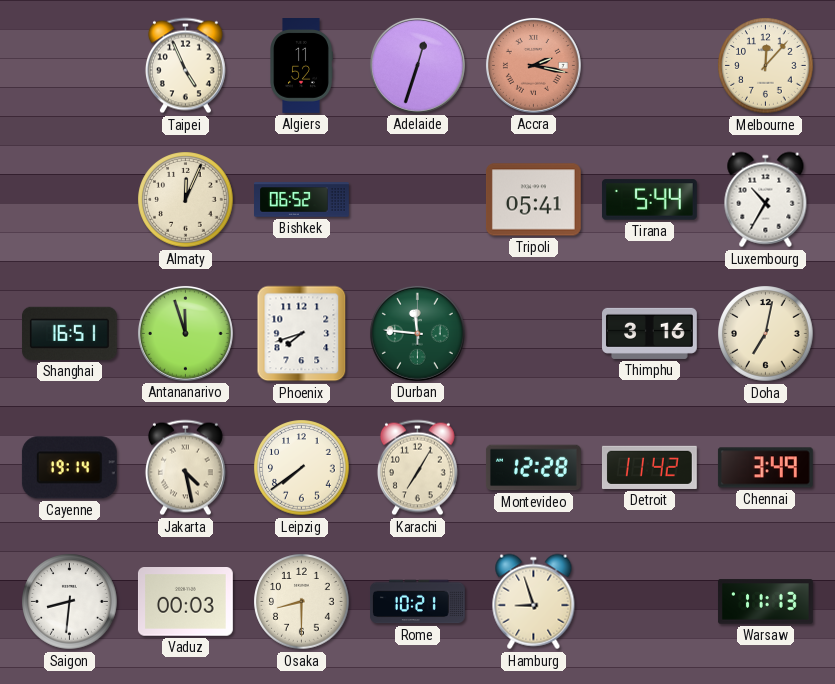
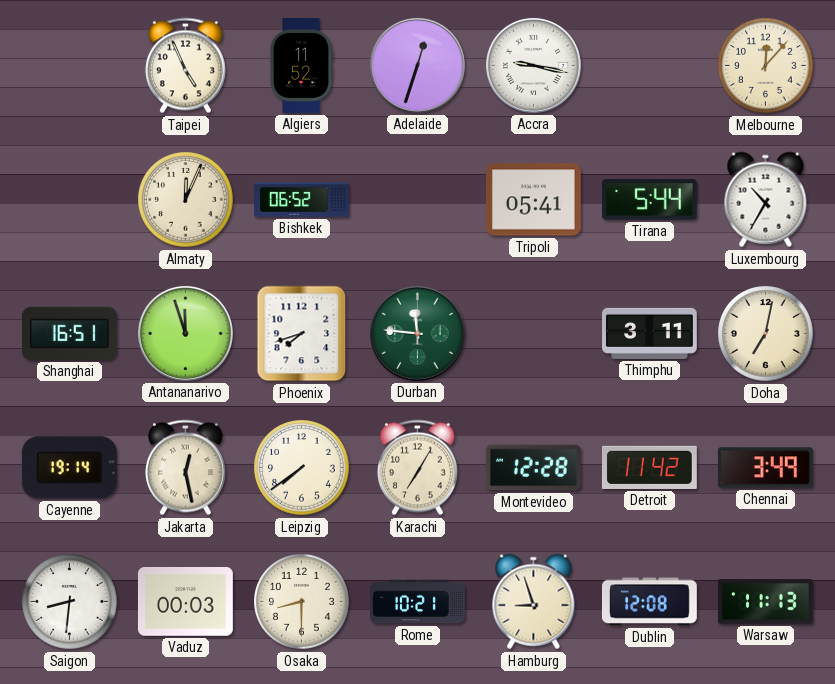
Accra: 2:17 -> 9:17
Accra dial: salmon -> white
Thimphu: 3:16 -> 3:11
Jakarta: 4:28 -> 12:28
Dublin: none -> 12:08
